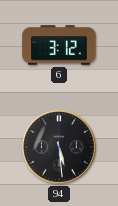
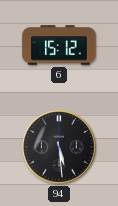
6: 3:12 -> 15:12
